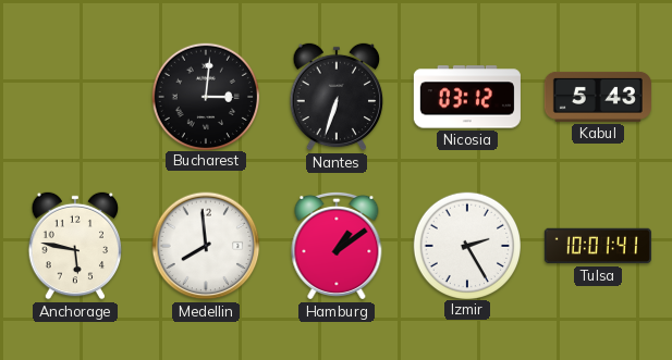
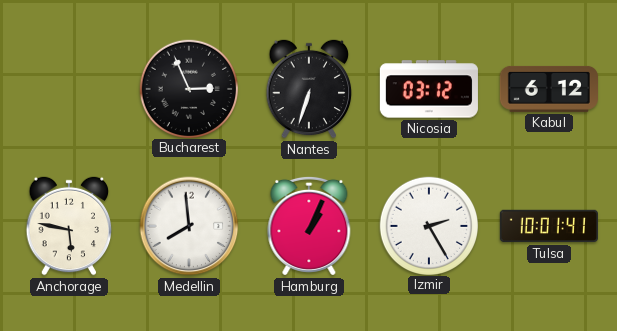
Bucharest: 3:01 -> 2:56
Kabul: 5:43 -> 6:12
Hamburg: 1:09 -> 1:04
